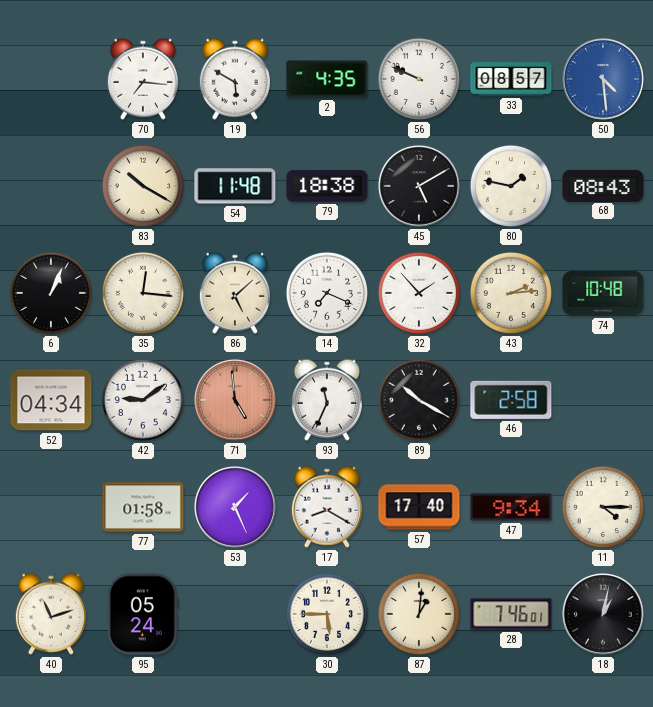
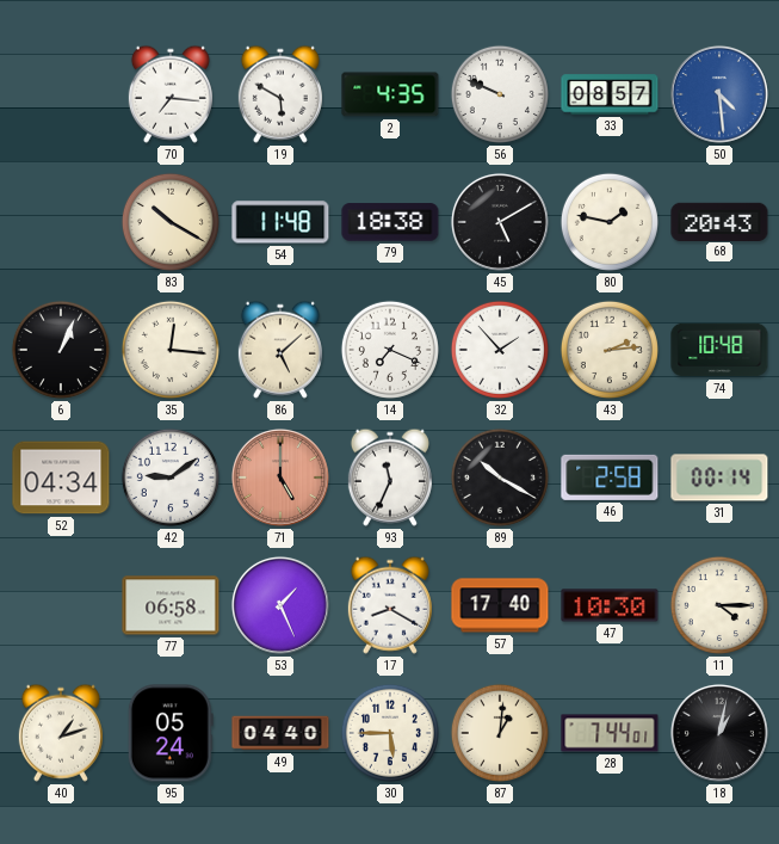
68: 08:43 -> 20:43
71: 4:59 -> 5:00
31: none -> 00:14
77: 01:58 -> 06:58
47: 9:34 -> 10:30
40: 11:12 -> 1:12
49: none -> 04:40
28: 7:46 -> 7:44
